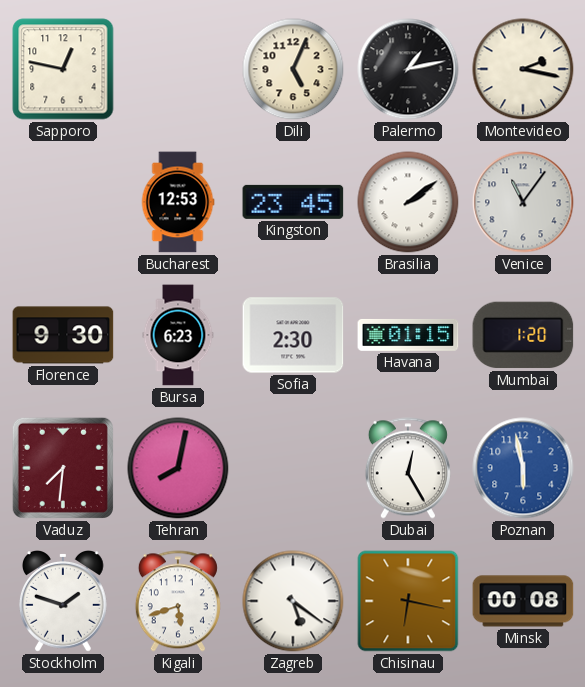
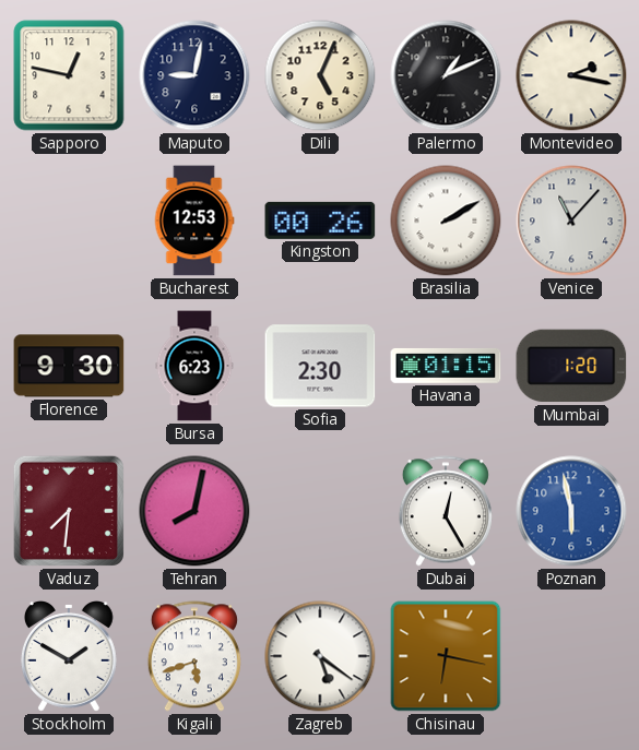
Maputo: none -> 9:02
Palermo: 1:13 -> 1:11
Kingston: 23:45 -> 00:26
Brasilia: 2:09 -> 2:10
Venice: 11:06 -> 11:07
Stockholm: 1:48 -> 1:50
Minsk: 00:08 -> none
